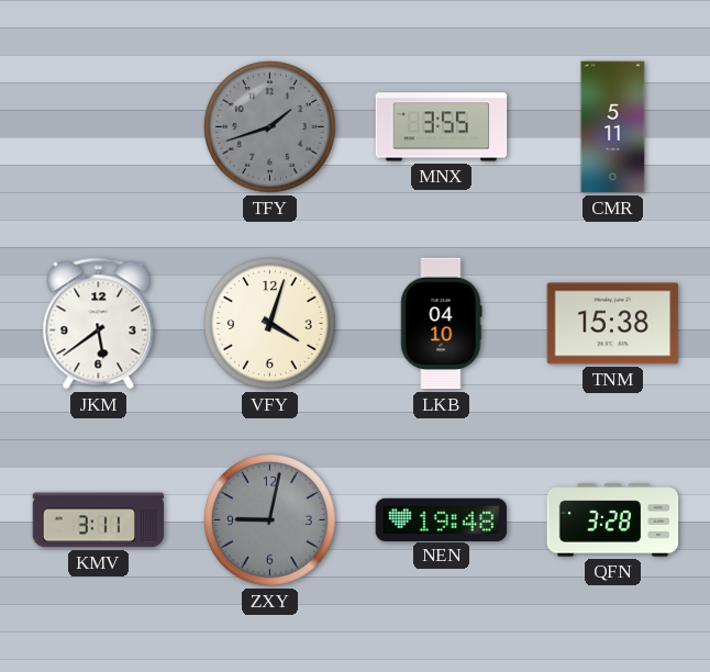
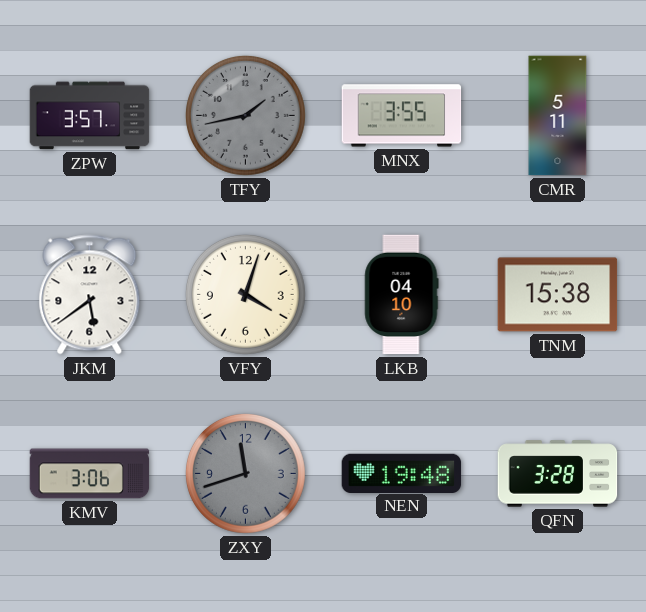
ZPW: none -> 3:57
TFY: 1:42 -> 1:43
KMV: 3:11 -> 3:06
ZXY: 9:02 -> 11:42
